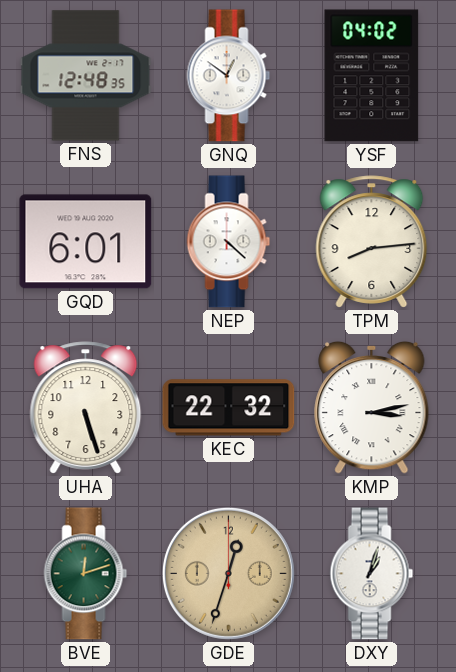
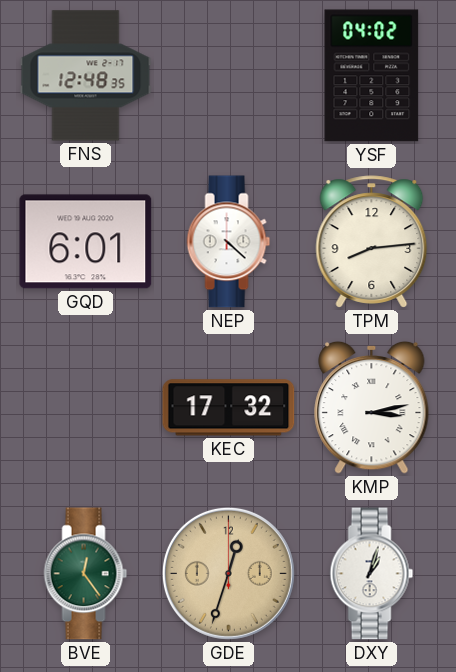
GNQ: 12:51 -> none
UHA: 5:27 -> none
KEC: 22:32 -> 17:32
BVE: 12:12 -> 12:24
